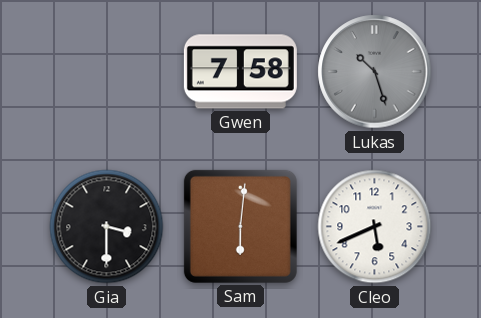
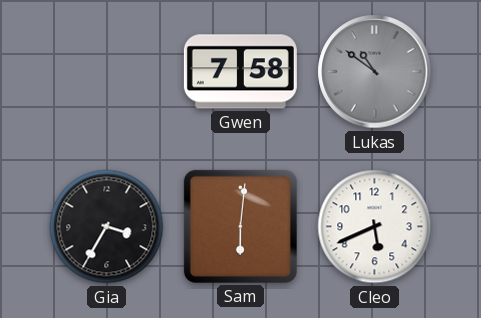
Lukas: 10:27 -> 10:51
Gia: 3:30 -> 3:35
